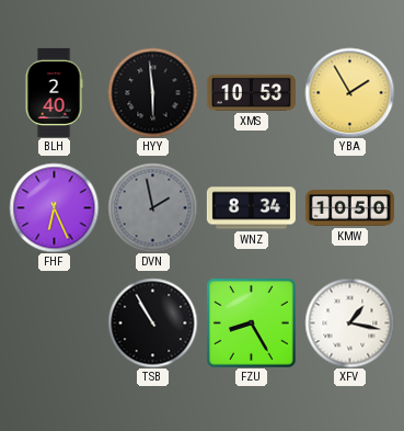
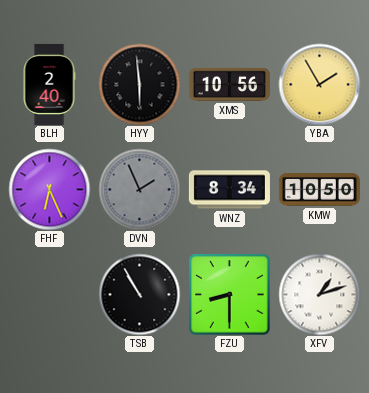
XMS: 10:53 -> 10:56
DVN: 1:58 -> 1:56
FZU: 8:25 -> 8:30
XFV: 1:17 -> 1:12
